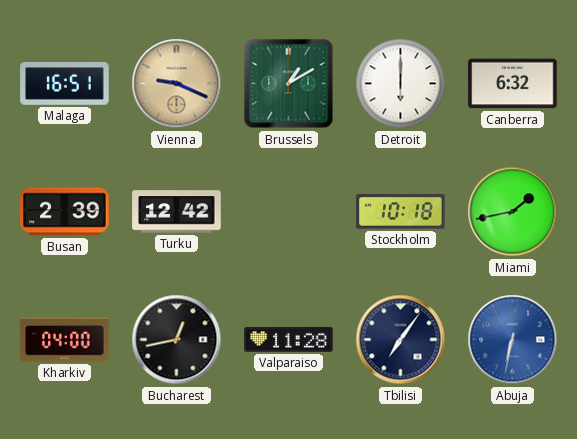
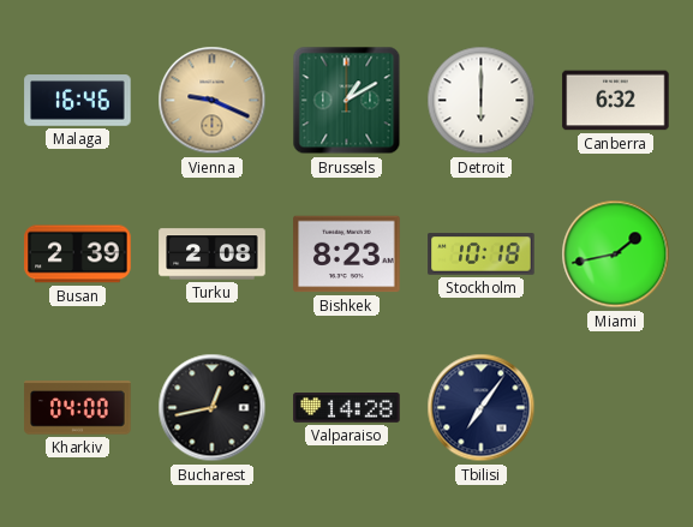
Malaga: 16:51 -> 16:46
Turku: 12:42 -> 2:08
Bishkek: none -> 8:23
Valparaiso: 11:28 -> 14:28
Abuja: 6:32 -> none
